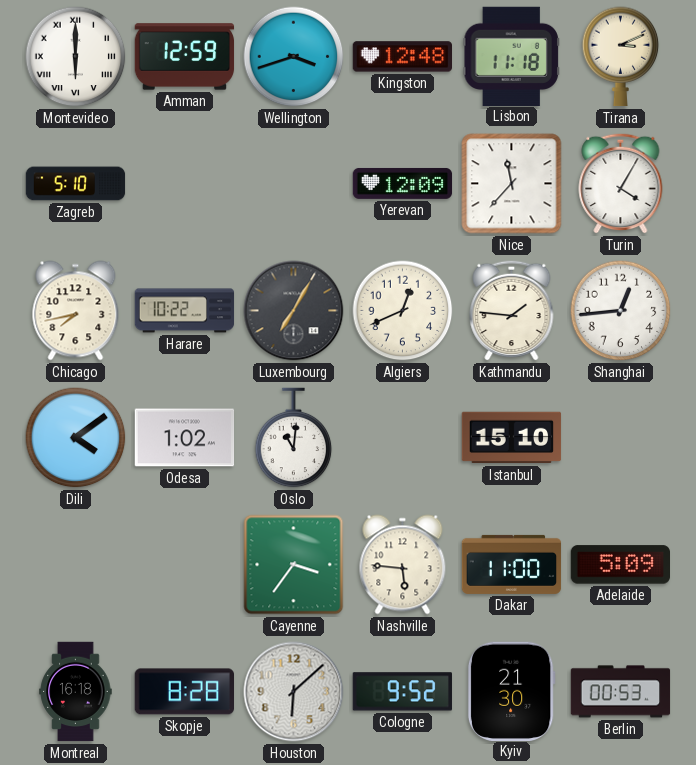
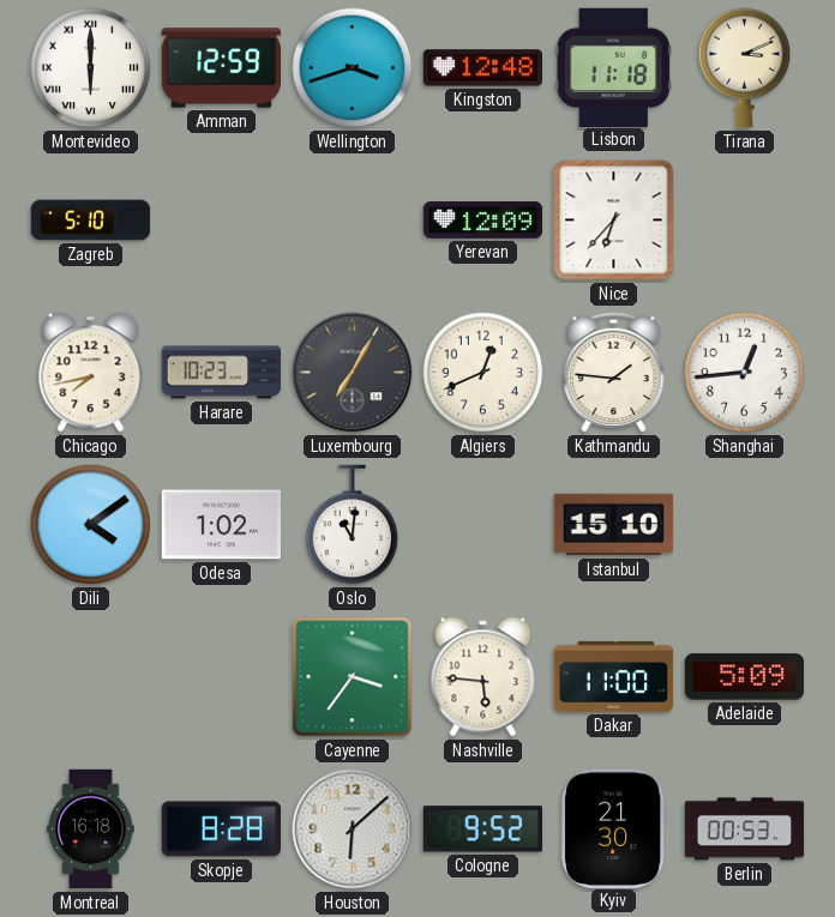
Nice: 11:37 -> 6:37
Turin: 4:05 -> none
Harare: 10:22 -> 10:23
